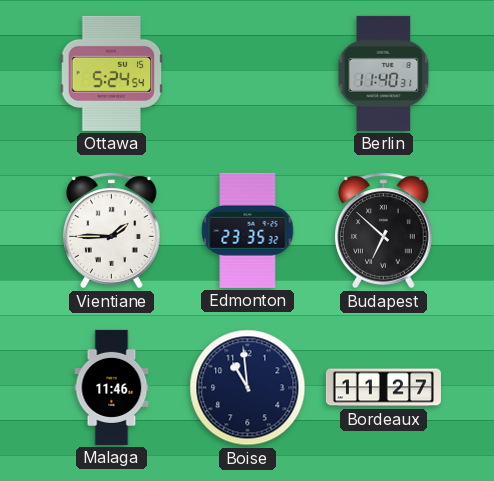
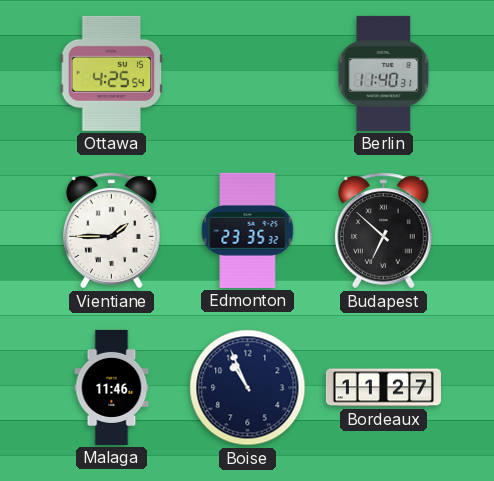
Ottawa: 5:24 -> 4:25
Boise: 10:59 -> 10:56
